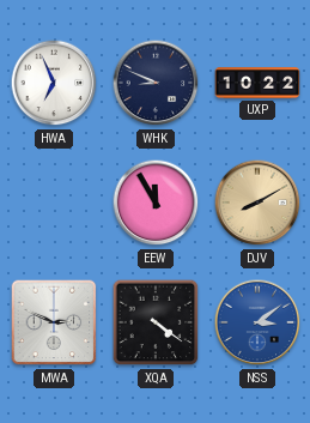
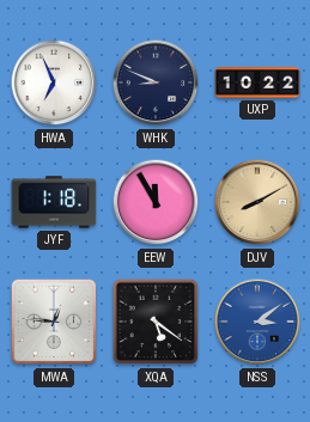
JYF: none -> 1:18
MWA: 2:49 -> 12:46
XQA: 4:21 -> 5:21
